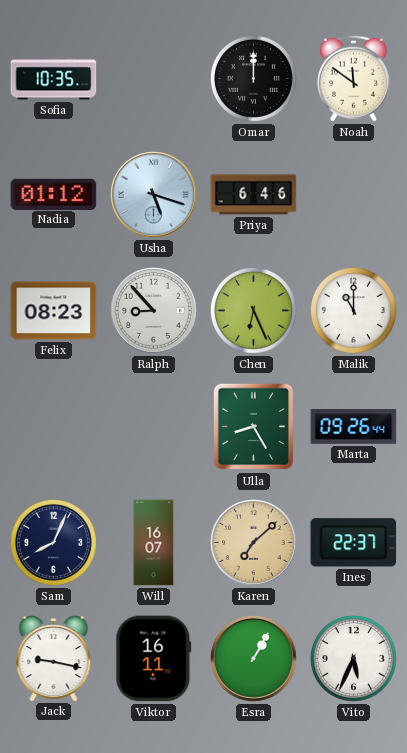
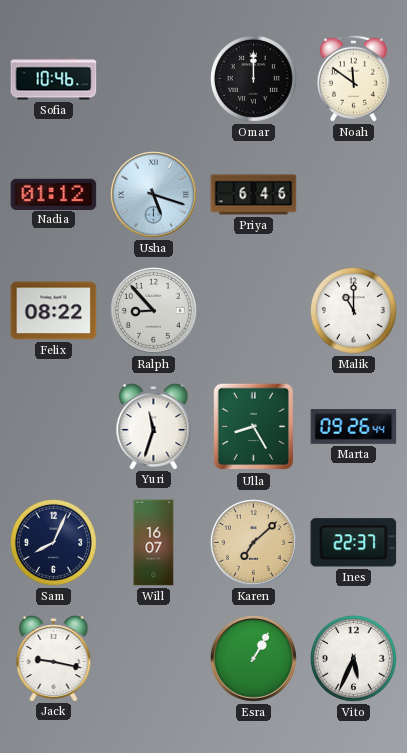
Sofia: 10:35 -> 10:46
Felix: 08:23 -> 08:22
Chen: 6:26 -> none
Yuri: none -> 11:33
Viktor: 16:11 -> none
